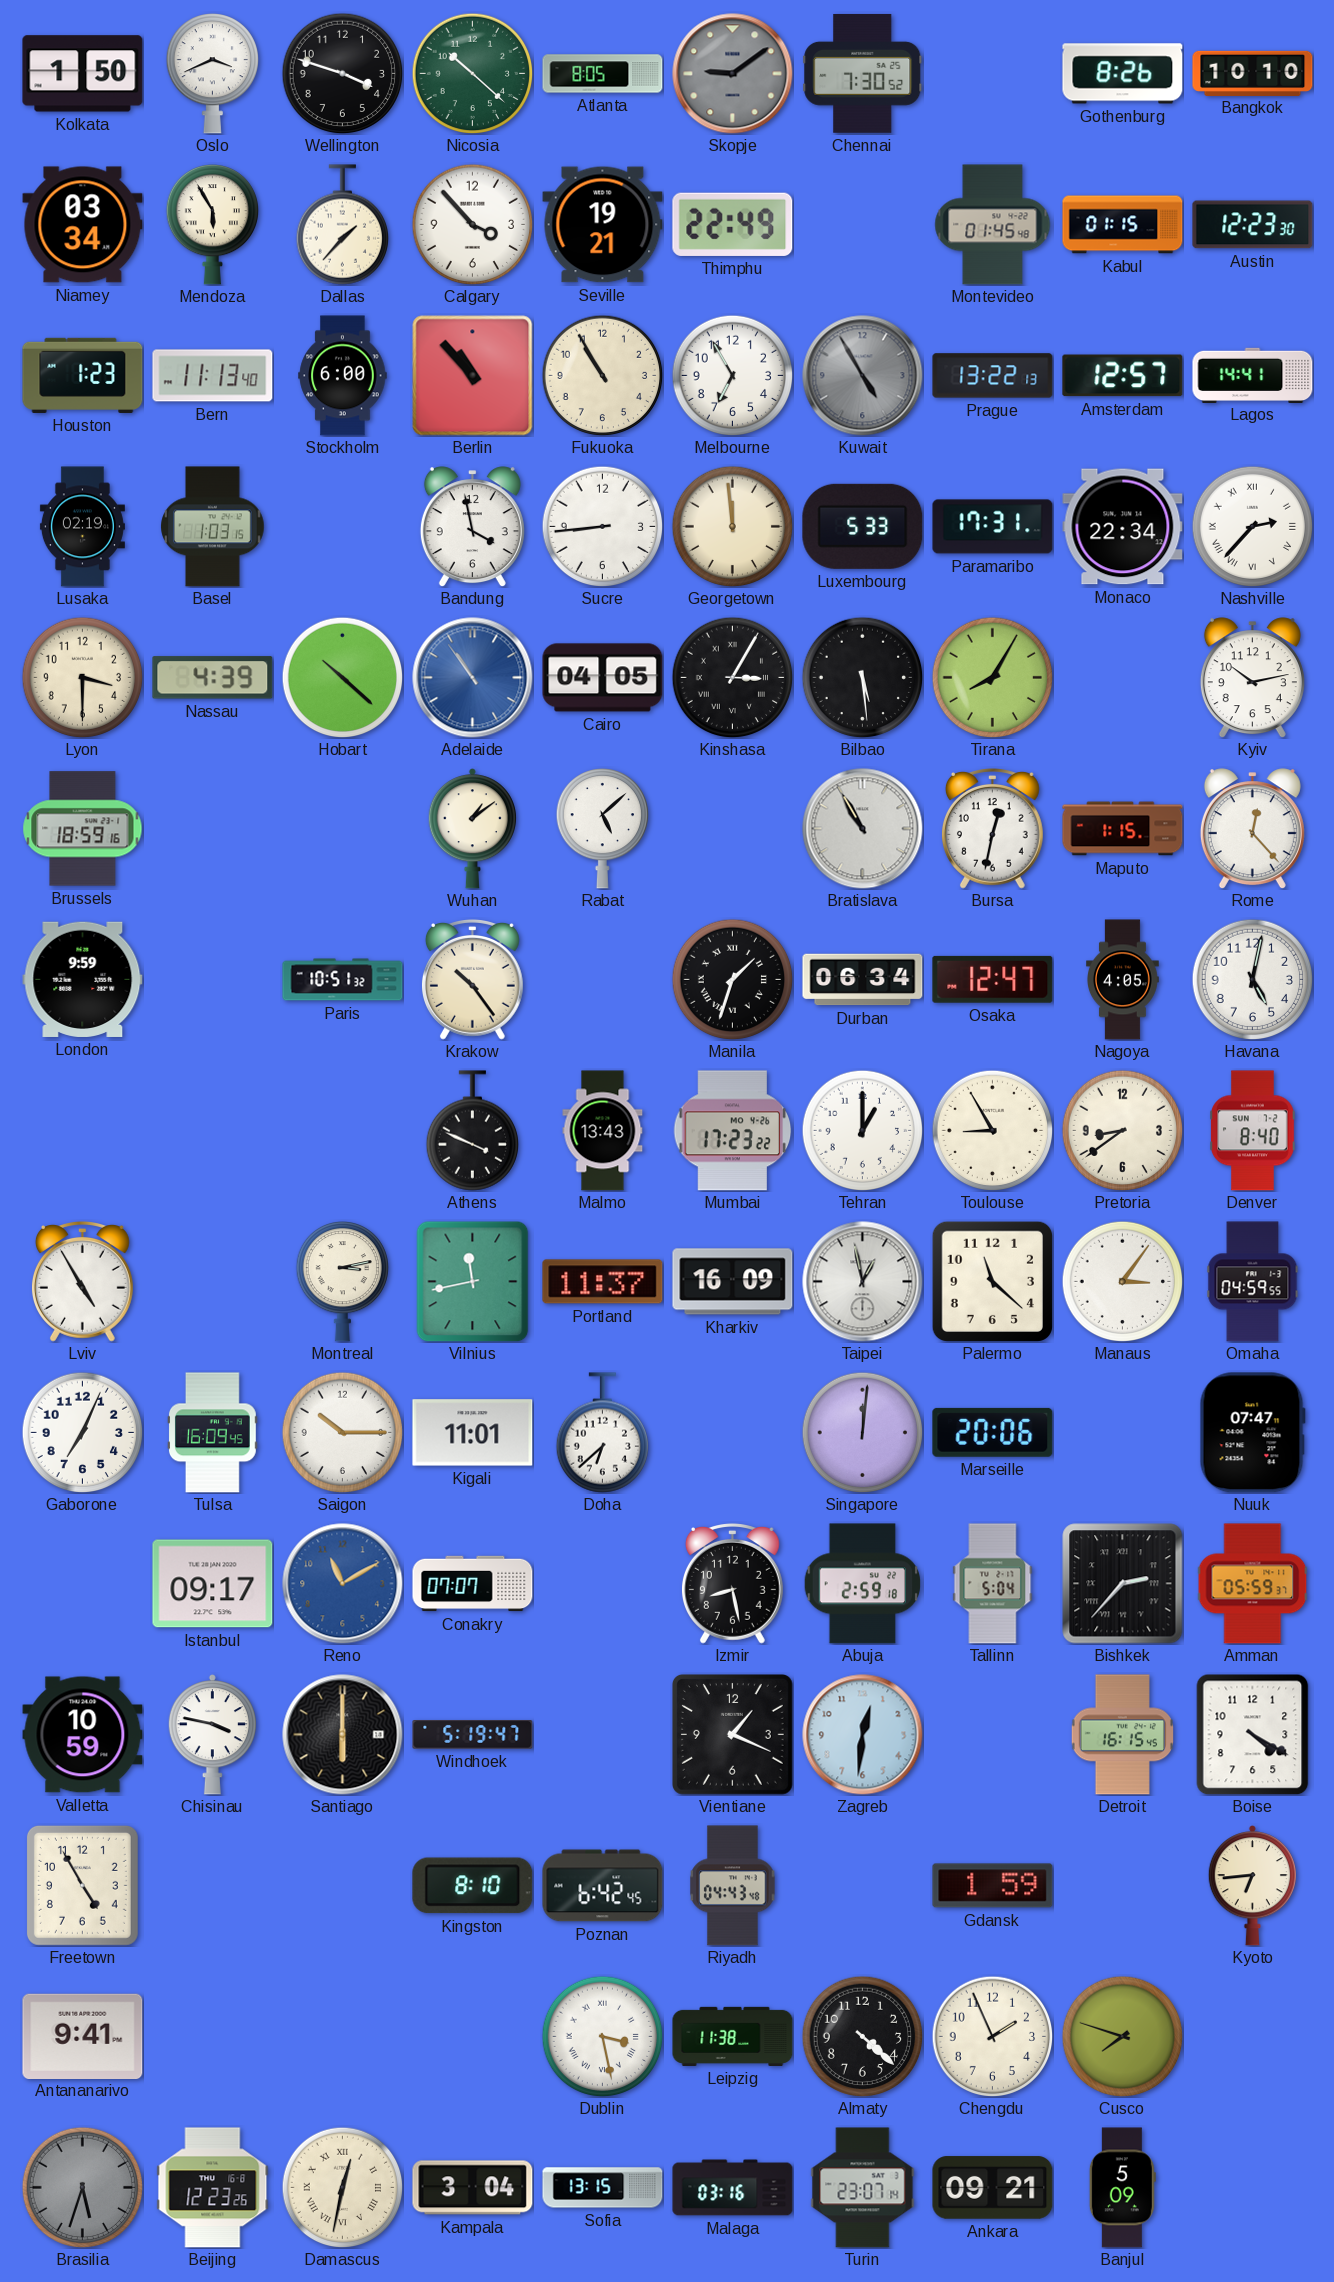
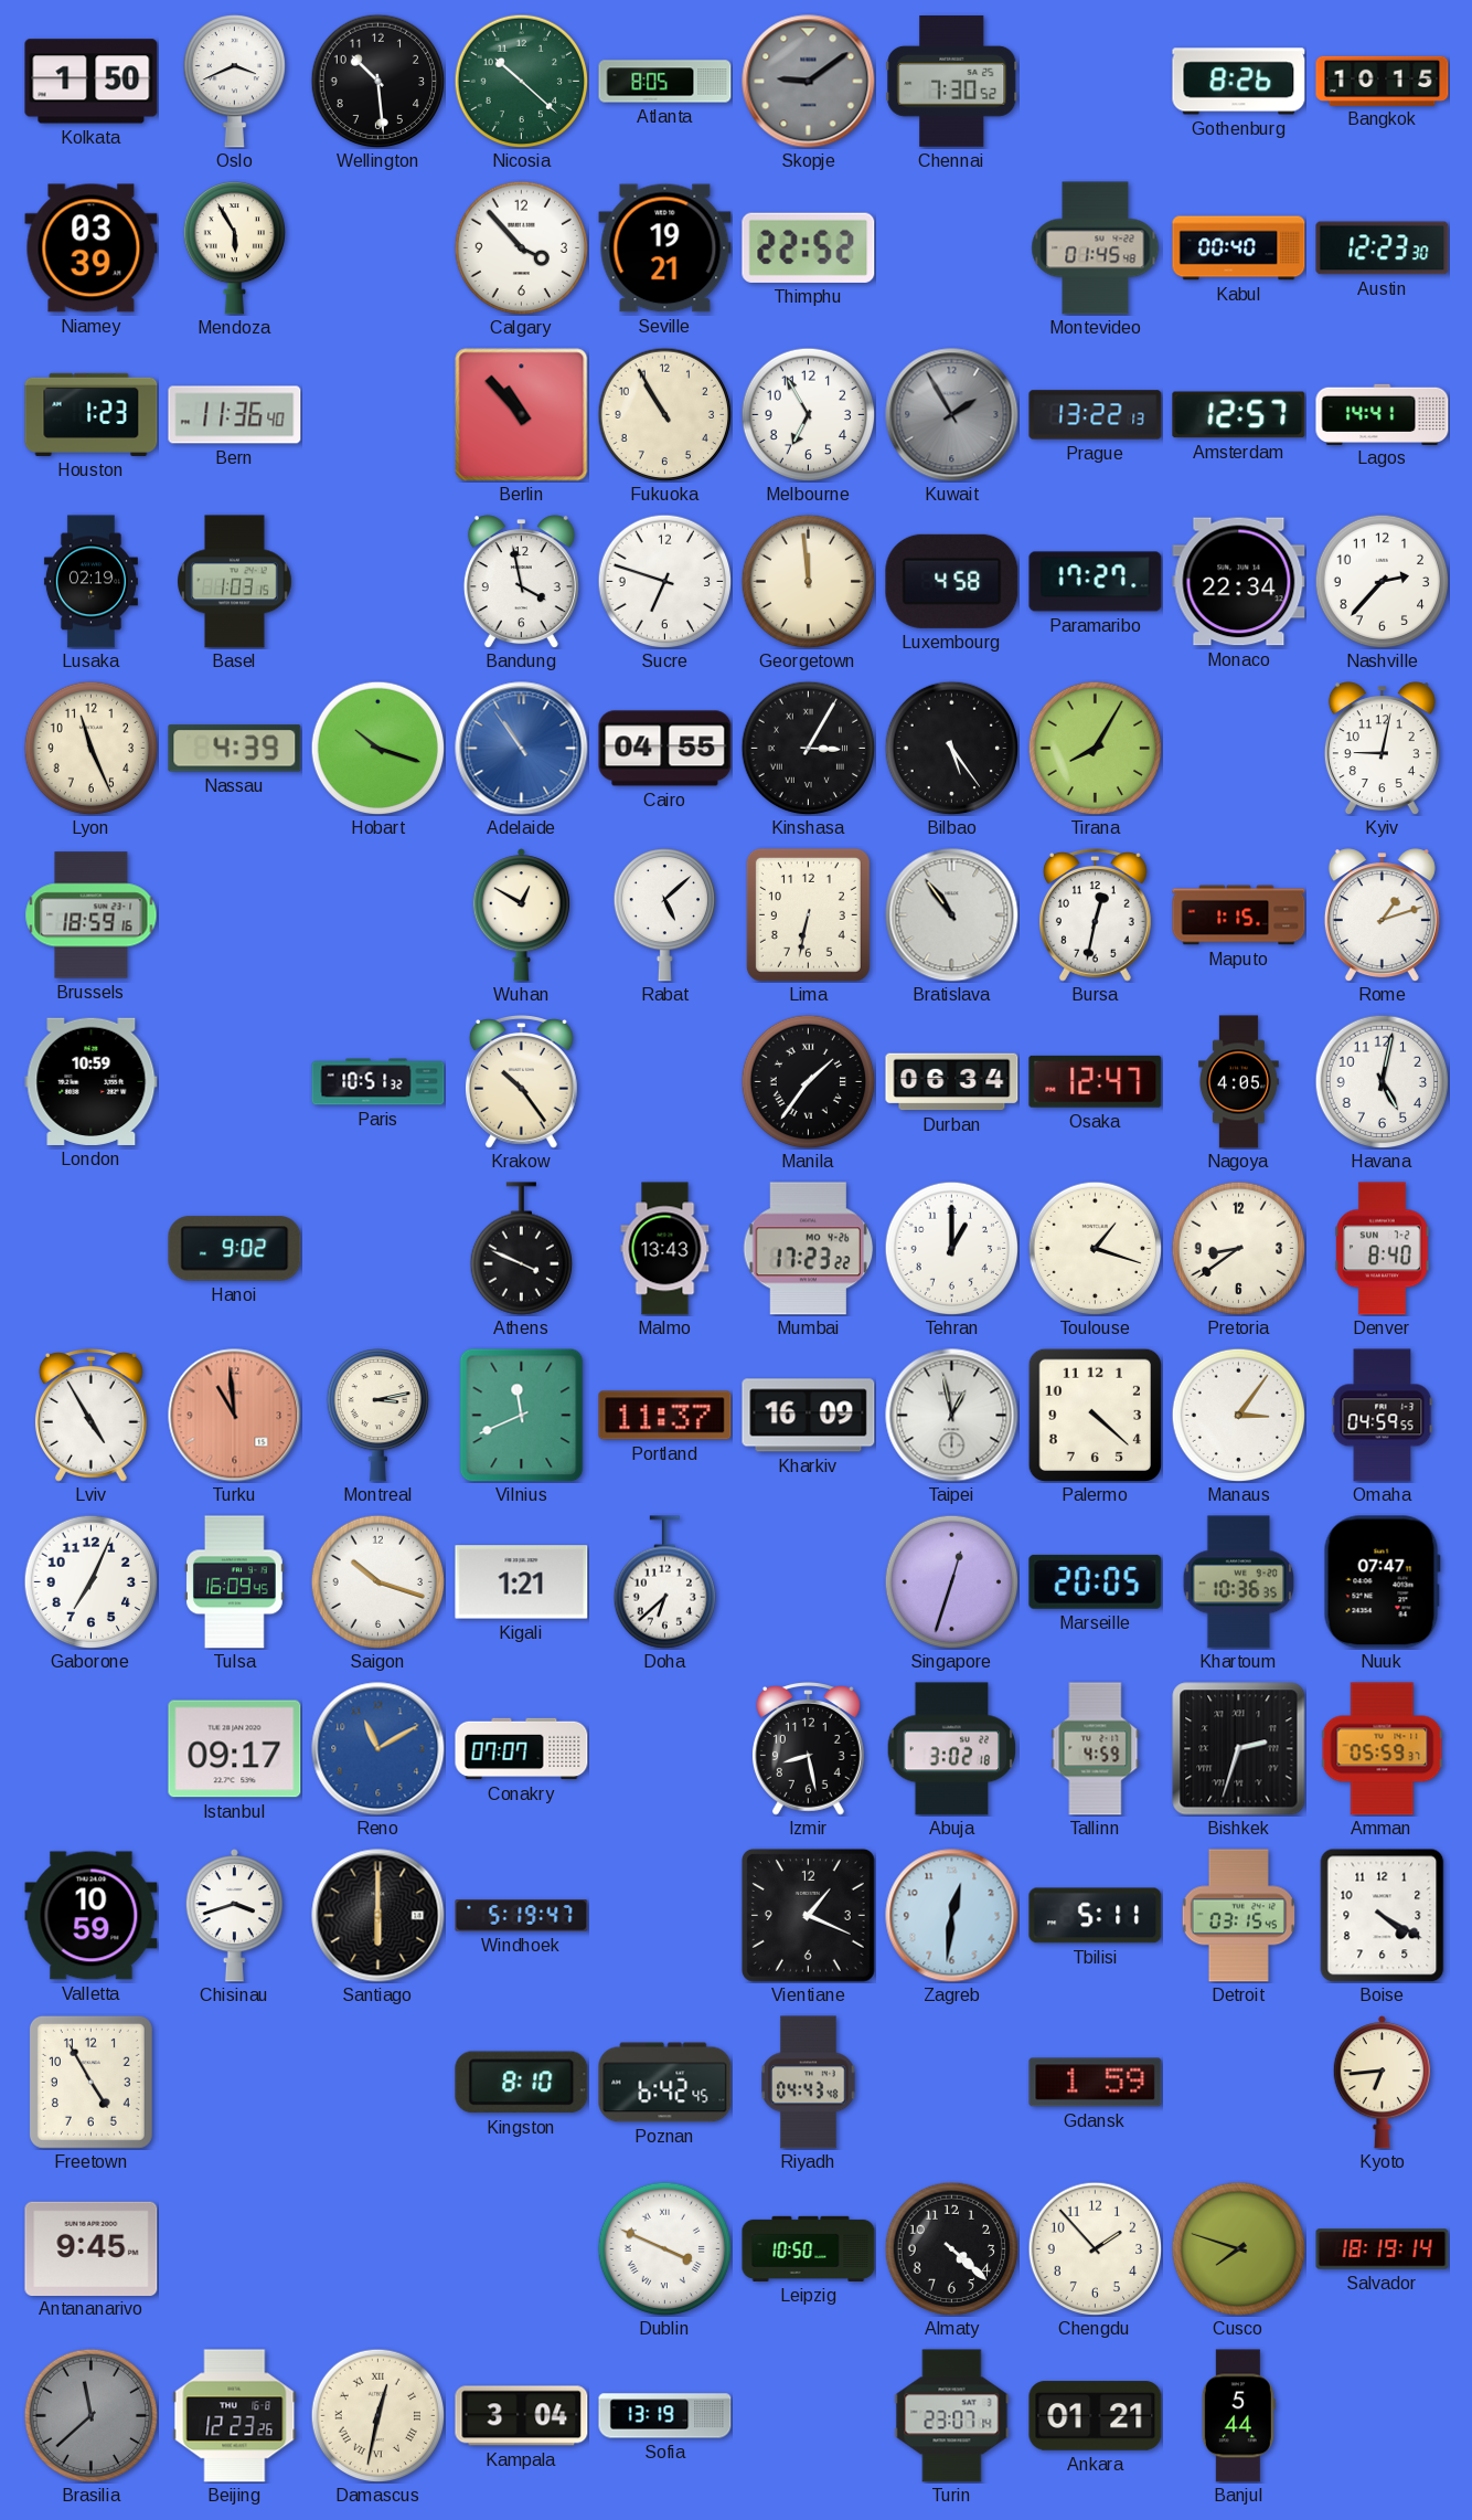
Wellington: 3:48 -> 10:29
Bangkok: 10:10 -> 10:15
Niamey: 03:34 -> 03:39
Dallas: 1:37 -> none
Thimphu: 22:49 -> 22:52
Kabul: 01:15 -> 00:40
Bern: 11:13 -> 11:36
Stockholm: 6:00 -> none
Kuwait: 4:55 -> 1:55
Sucre: 8:44 -> 6:48
Luxembourg: 5:33 -> 4:58
Paramaribo: 17:31 -> 17:27
Nashville numerals: Roman -> Arabic
Lyon: 3:30 -> 11:26
Hobart: 10:22 -> 10:18
Cairo: 04:05 -> 04:55
Bilbao: 5:29 -> 5:24
Kyiv: 10:13 -> 9:02
Wuhan: 1:09 -> 12:50
Lima: none -> 6:32
Bratislava: 10:55 -> 10:54
Rome: 12:23 -> 1:12
London: 9:59 -> 10:59
Manila: 1:33 -> 1:36
Hanoi: none -> 9:02
Toulouse: 8:55 -> 1:18
Turku: none -> 10:59
Vilnius: 11:43 -> 11:41
Palermo: 11:22 -> 4:22
Saigon: 10:15 -> 10:18
Kigali: 11:01 -> 1:21
Singapore: 12:01 -> 12:33
Marseille: 20:06 -> 20:05
Khartoum: none -> 10:36
Abuja: 2:59 -> 3:02
Tallinn: 5:04 -> 4:59
Bishkek: 2:37 -> 2:33
Chisinau: 3:47 -> 3:42
Tbilisi: none -> 5:11
Detroit: 16:15 -> 03:15
Antananarivo: 9:41 -> 9:45
Dublin: 3:28 -> 3:49
Leipzig: 11:38 -> 10:50
Chengdu: 1:56 -> 1:53
Salvador: none -> 18:19
Brasilia: 5:33 -> 11:38
Sofia: 13:15 -> 13:19
Malaga: 03:16 -> none
Ankara: 09:21 -> 01:21
Banjul: 5:09 -> 5:44
